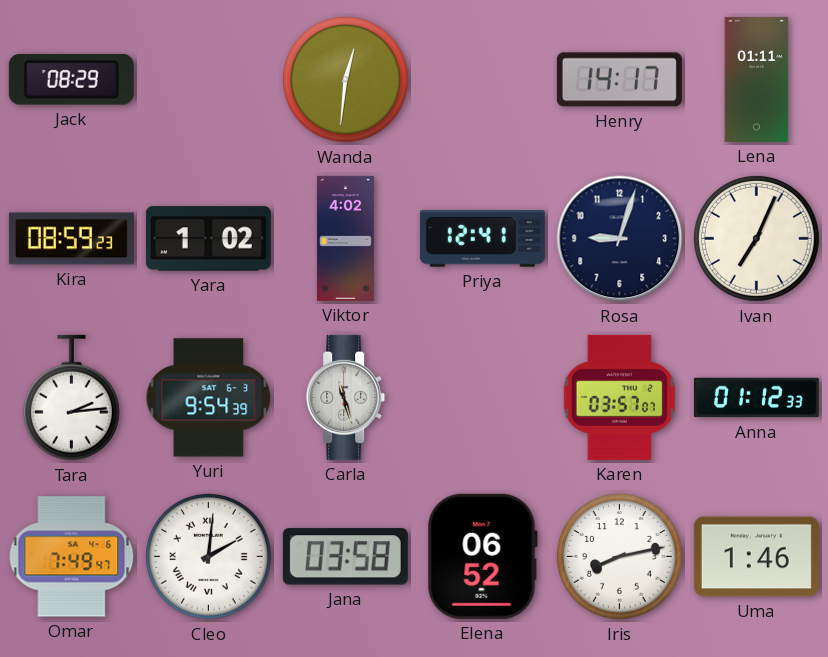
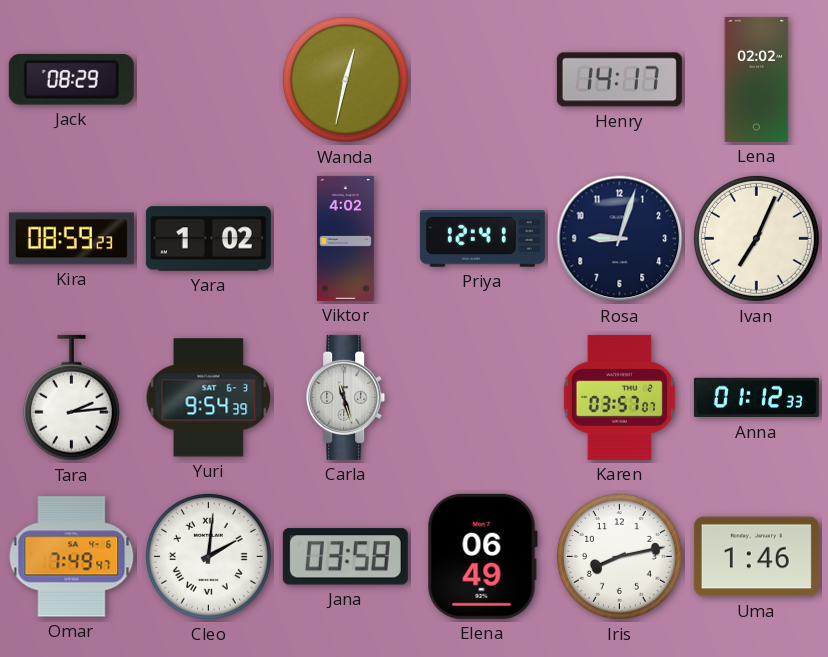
Wanda: 12:31 -> 12:32
Lena: 01:11 -> 02:02
Elena: 06:52 -> 06:49
